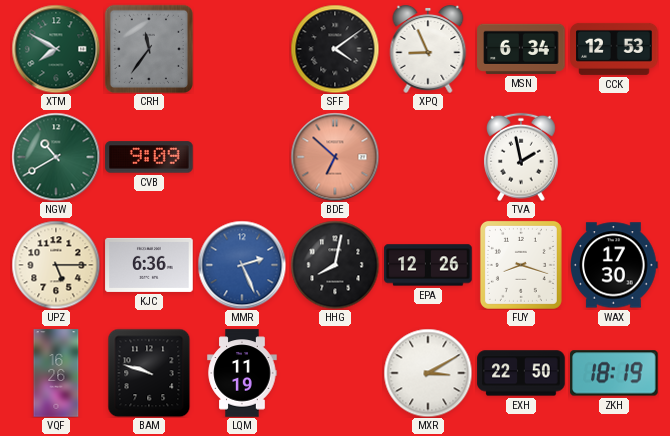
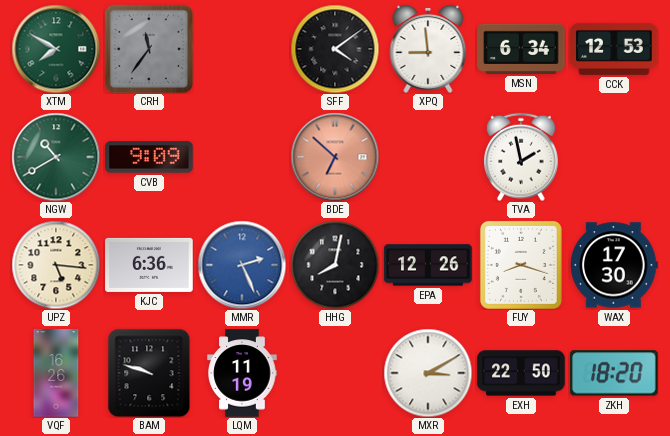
XPQ: 8:56 -> 8:59
UPZ: 5:15 -> 5:16
ZKH: 18:19 -> 18:20
